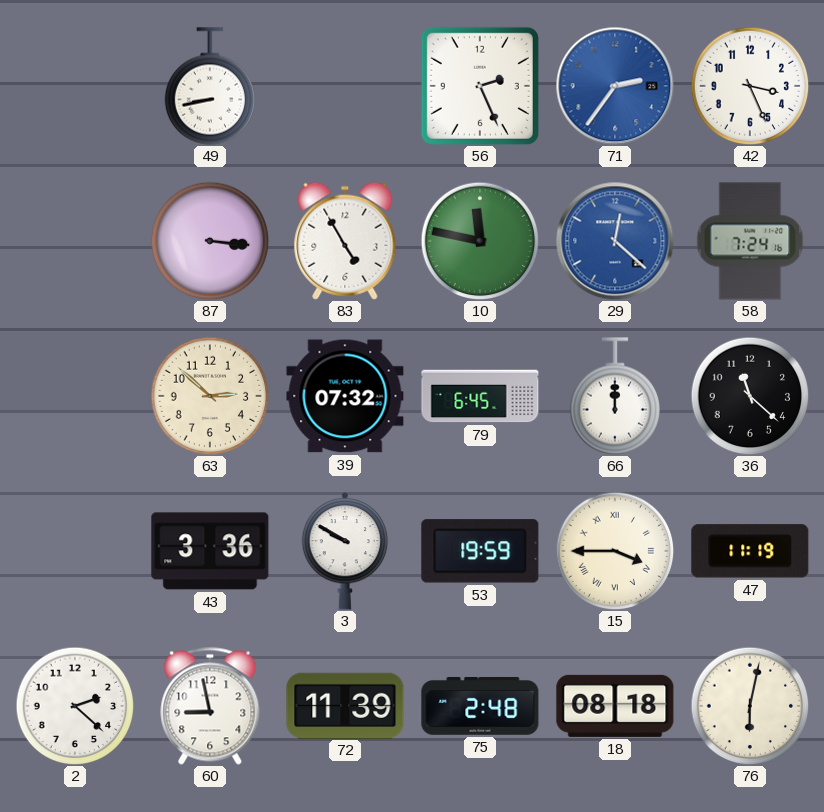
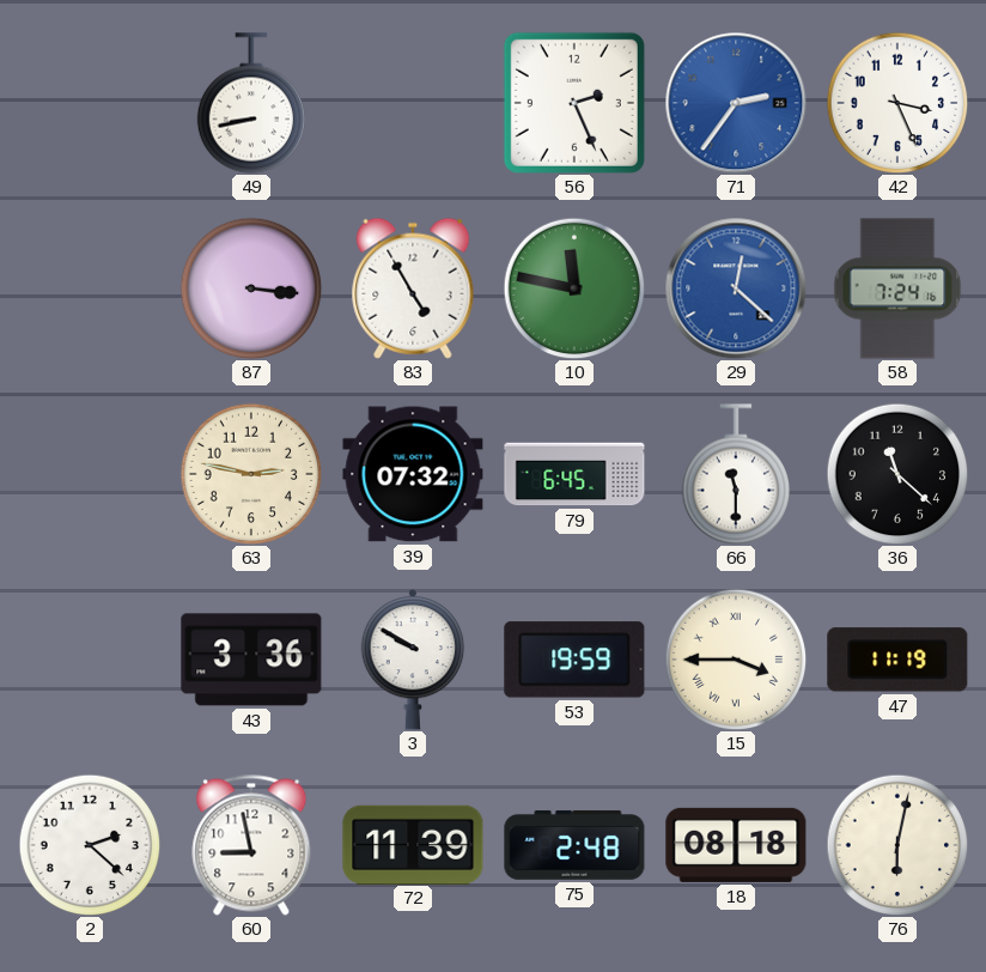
63: 2:52 -> 2:47
66: 12:00 -> 11:30
